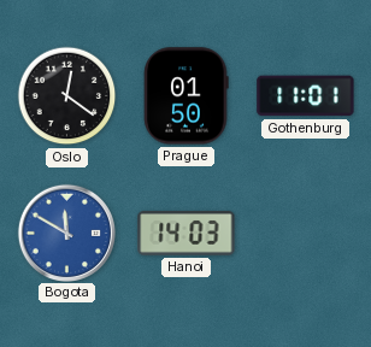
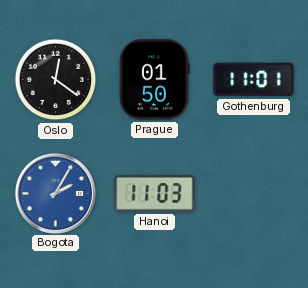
Bogota: 11:50 -> 2:05
Hanoi: 14:03 -> 11:03
